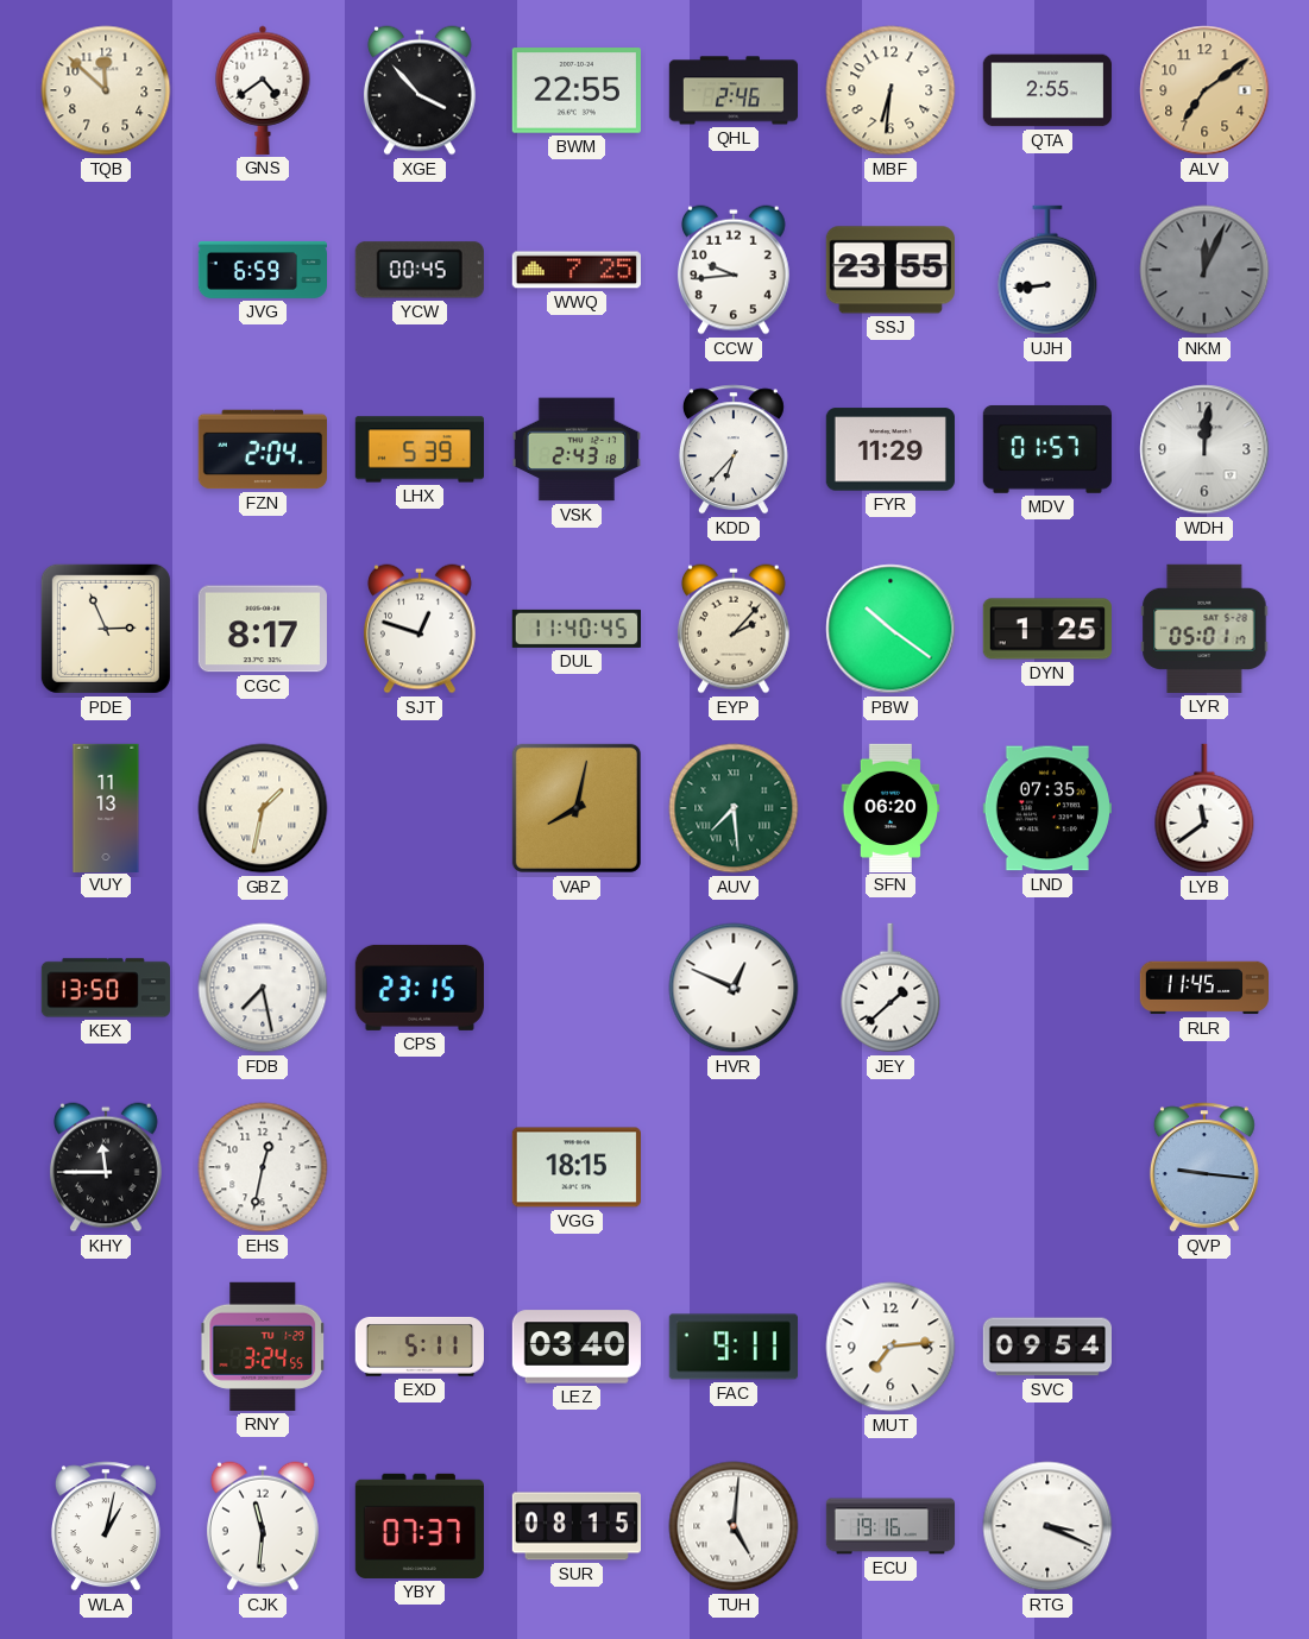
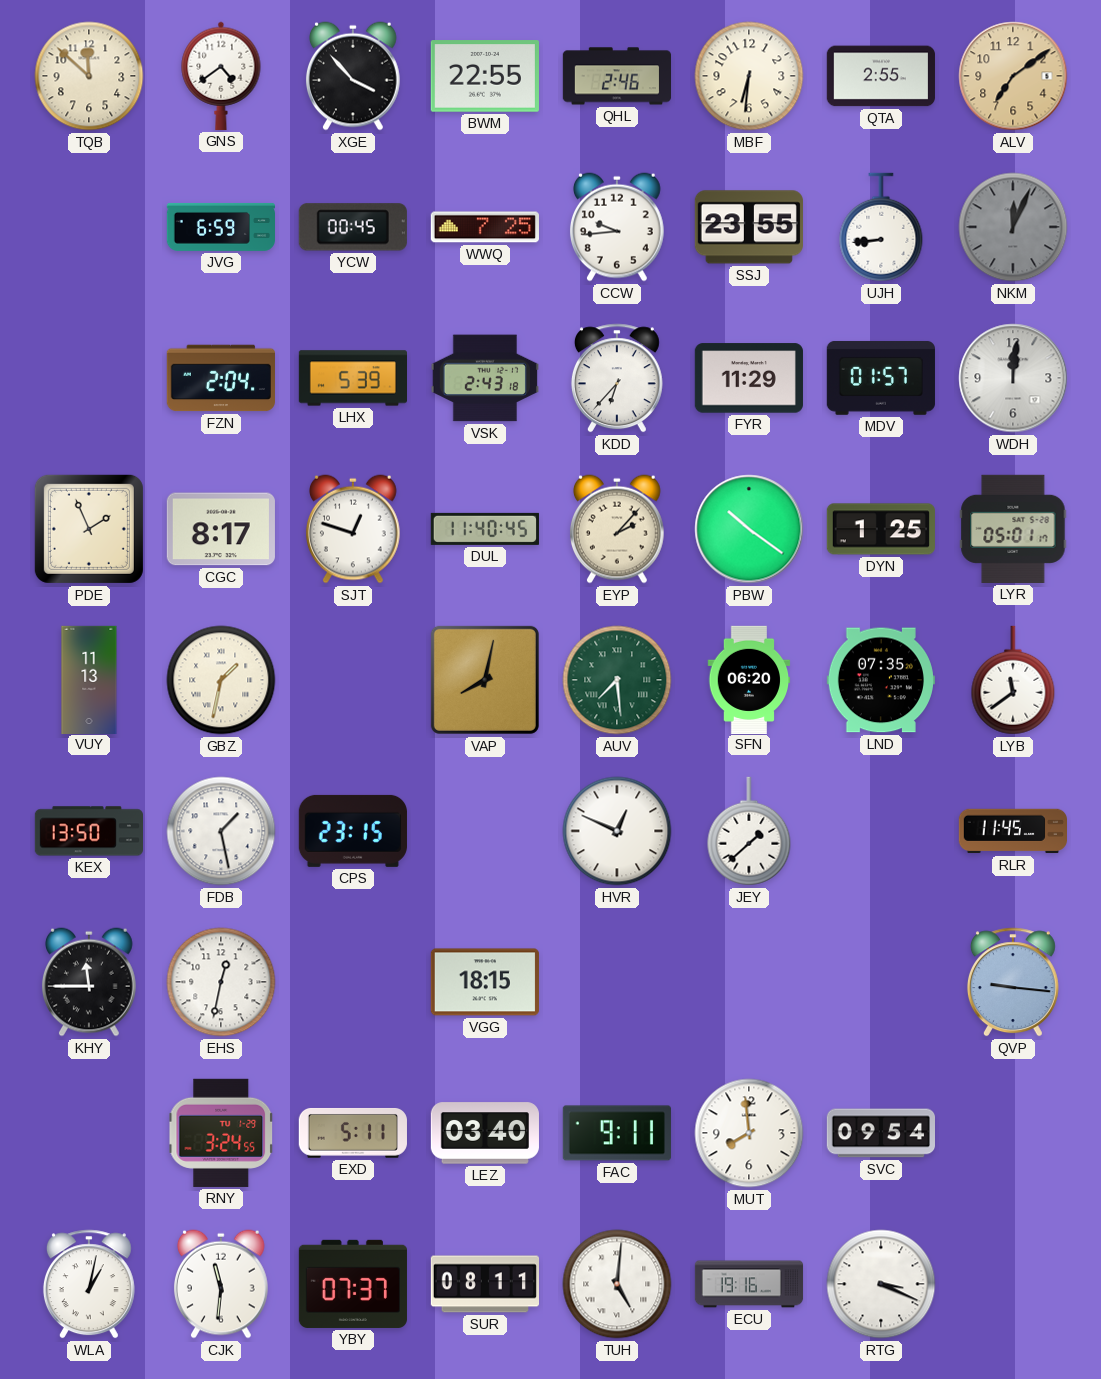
PDE: 2:56 -> 1:56
FDB: 7:28 -> 1:28
MUT: 7:14 -> 7:59
SUR: 08:15 -> 08:11
